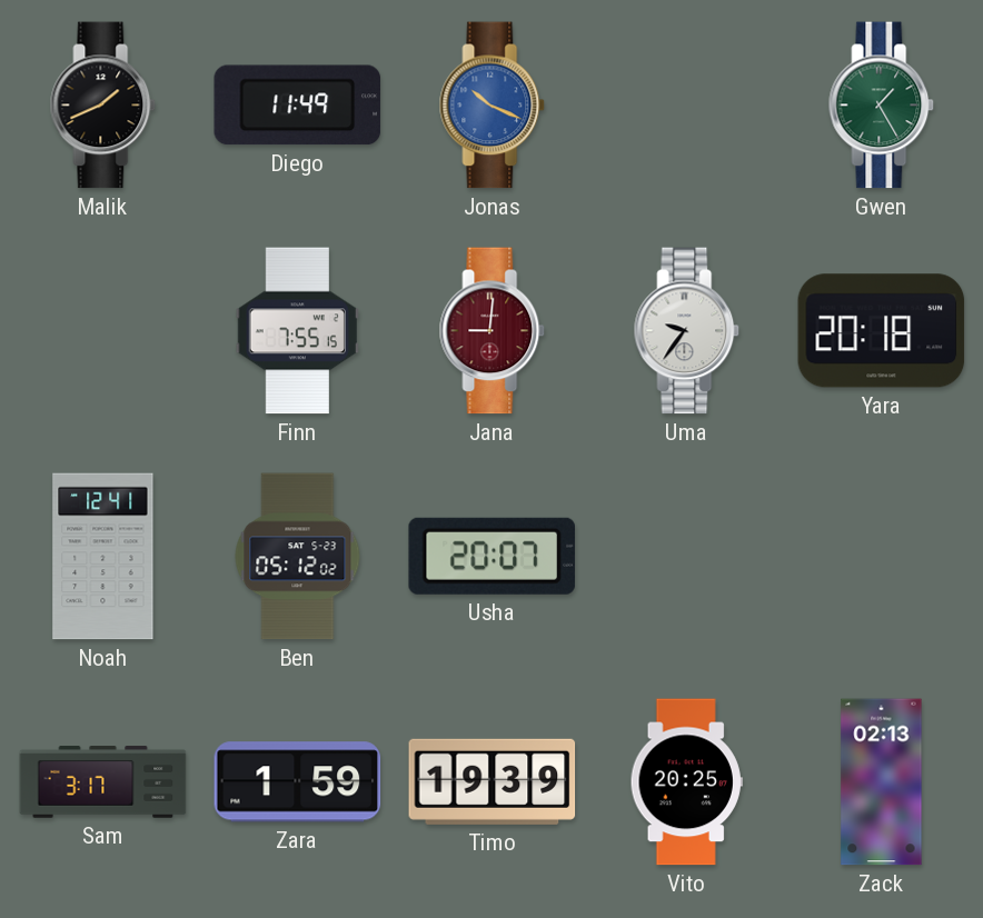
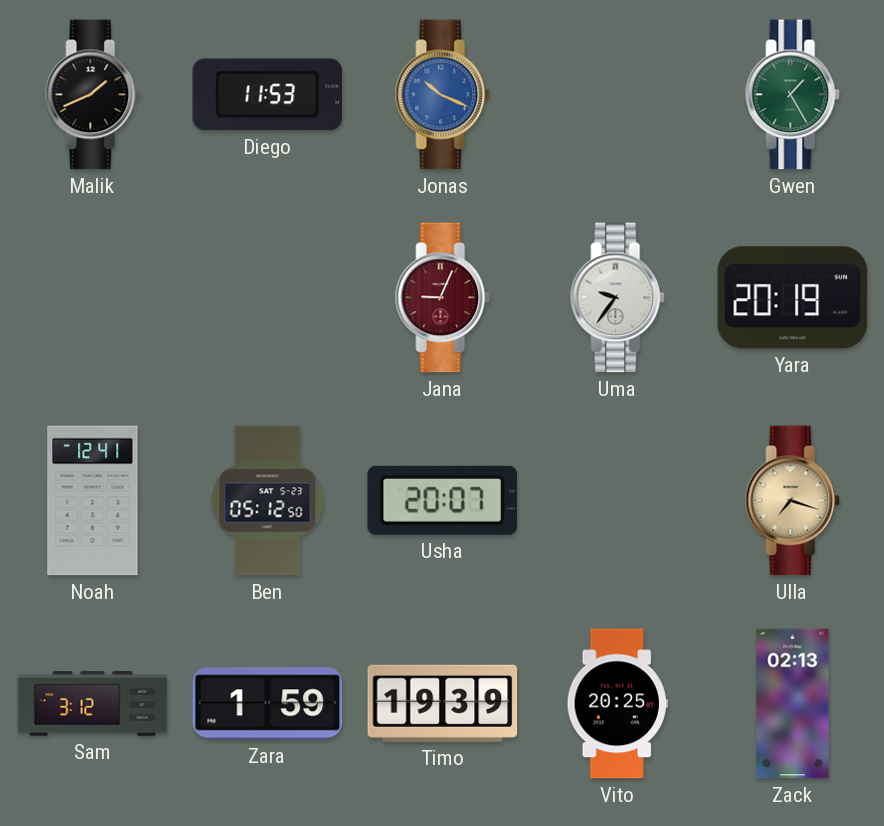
Diego: 11:49 -> 11:53
Finn: 7:55 -> none
Jana: 9:01 -> 9:04
Yara: 20:18 -> 20:19
Ben: 05:12:02 -> 05:12:50
Ulla: none -> 7:18
Sam: 3:17 -> 3:12
